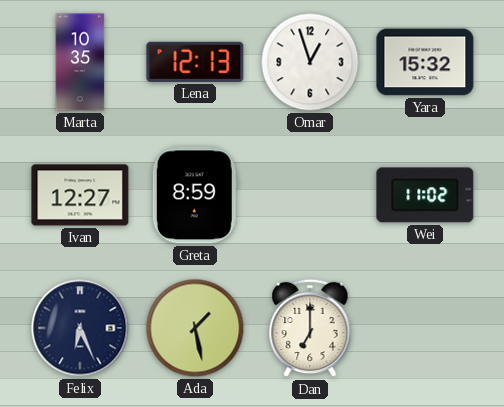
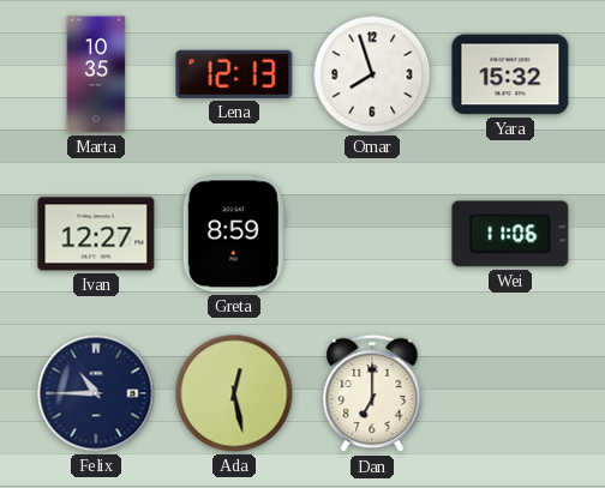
Omar: 12:57 -> 7:57
Wei: 11:02 -> 11:06
Felix: 6:26 -> 10:45
Ada: 1:28 -> 12:28
